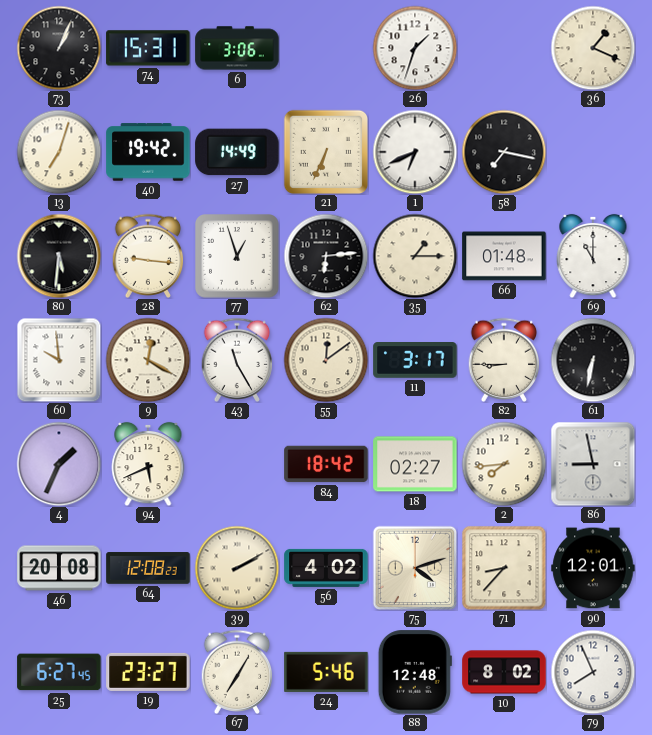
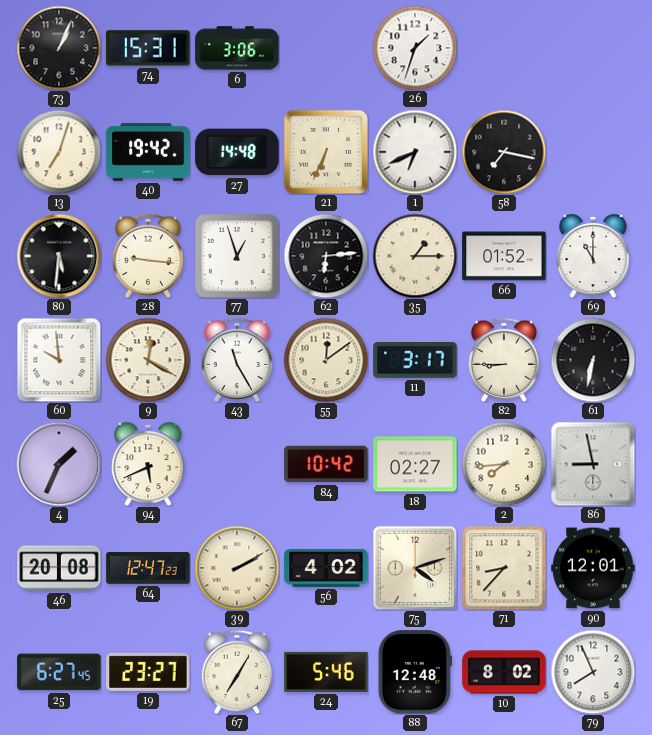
36: 1:19 -> none
27: 14:49 -> 14:48
66: 01:48 -> 01:52
84: 18:42 -> 10:42
64: 12:08 -> 12:47
